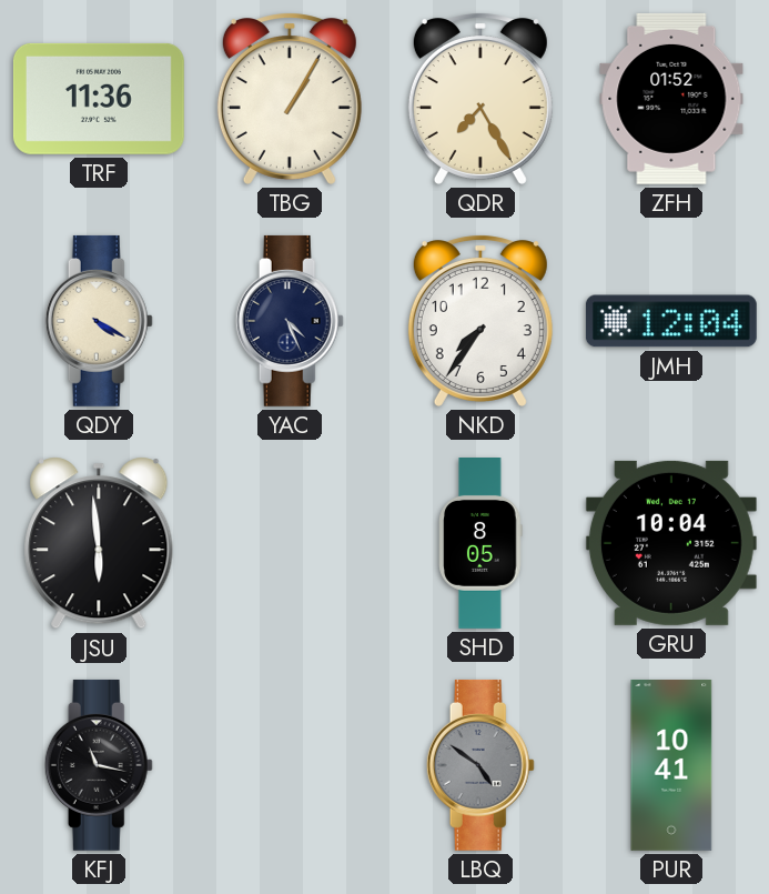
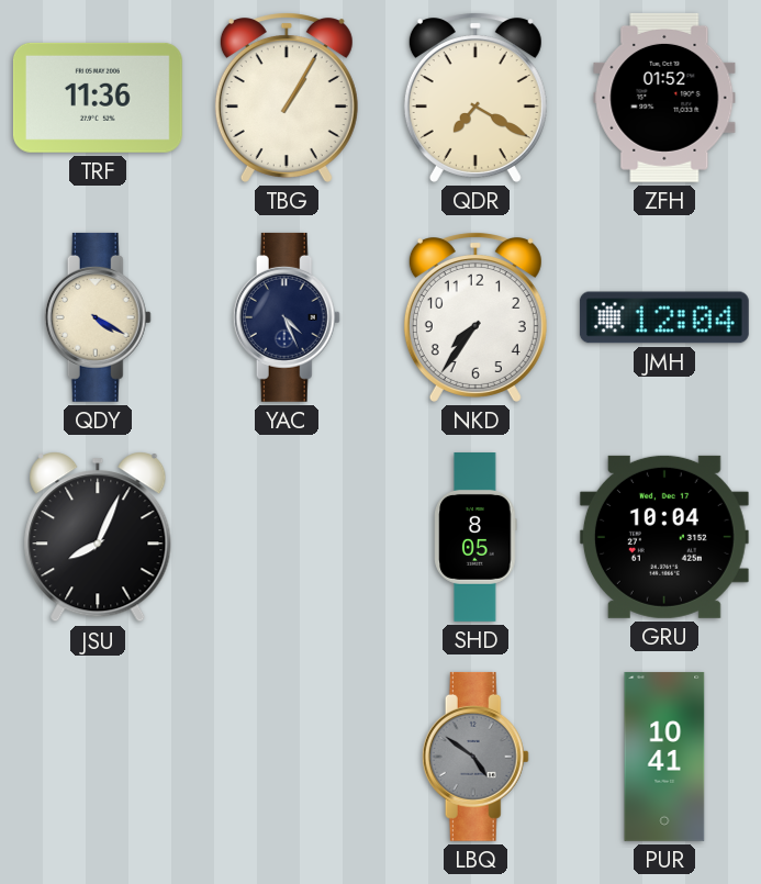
QDR: 7:25 -> 7:20
JSU: 5:59 -> 8:04
KFJ: 11:17 -> none
